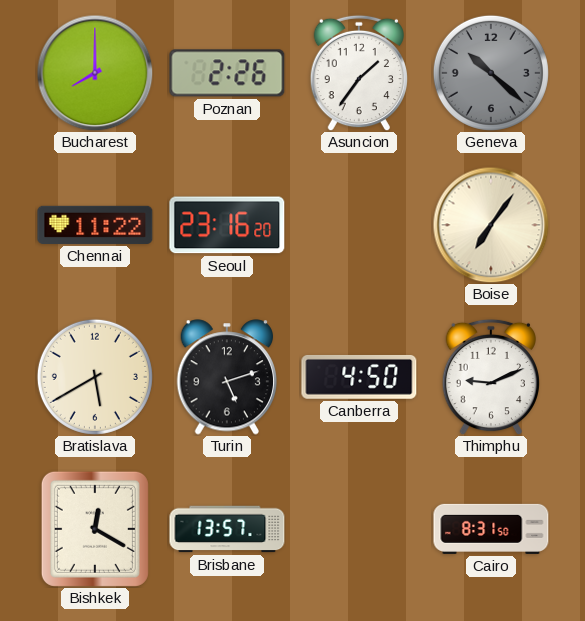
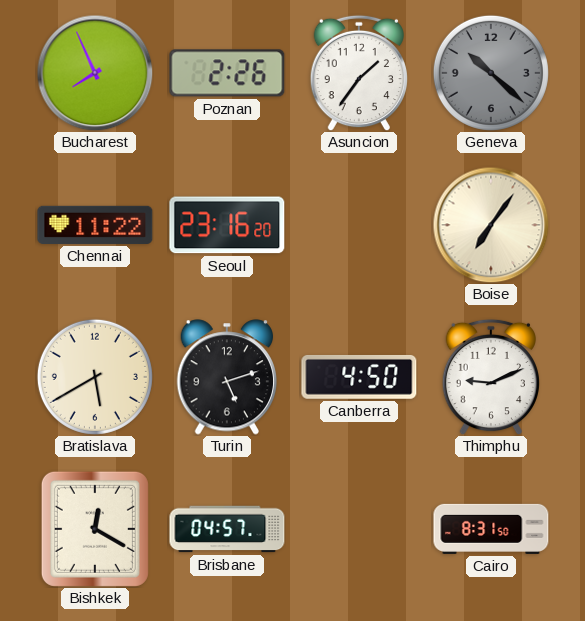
Bucharest: 8:00 -> 7:56
Brisbane: 13:57 -> 04:57
